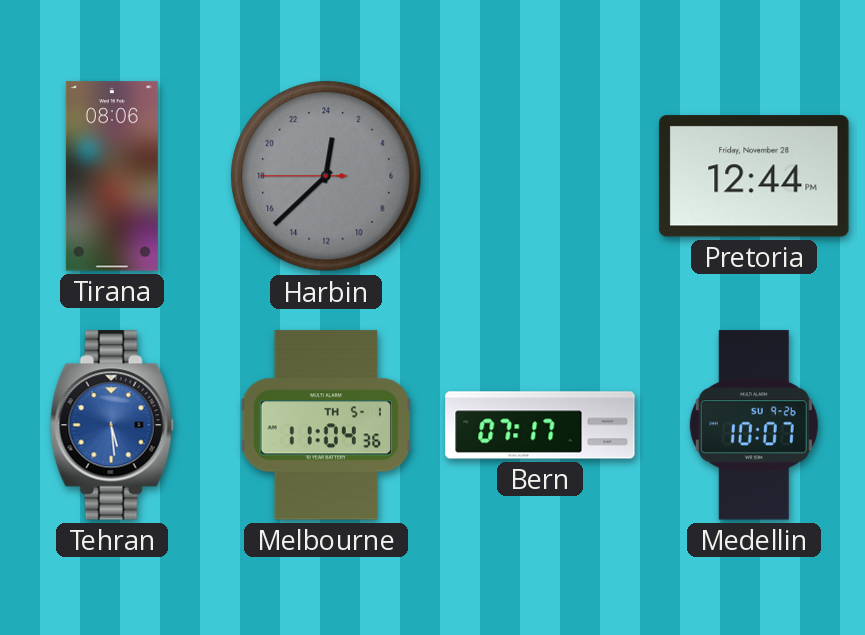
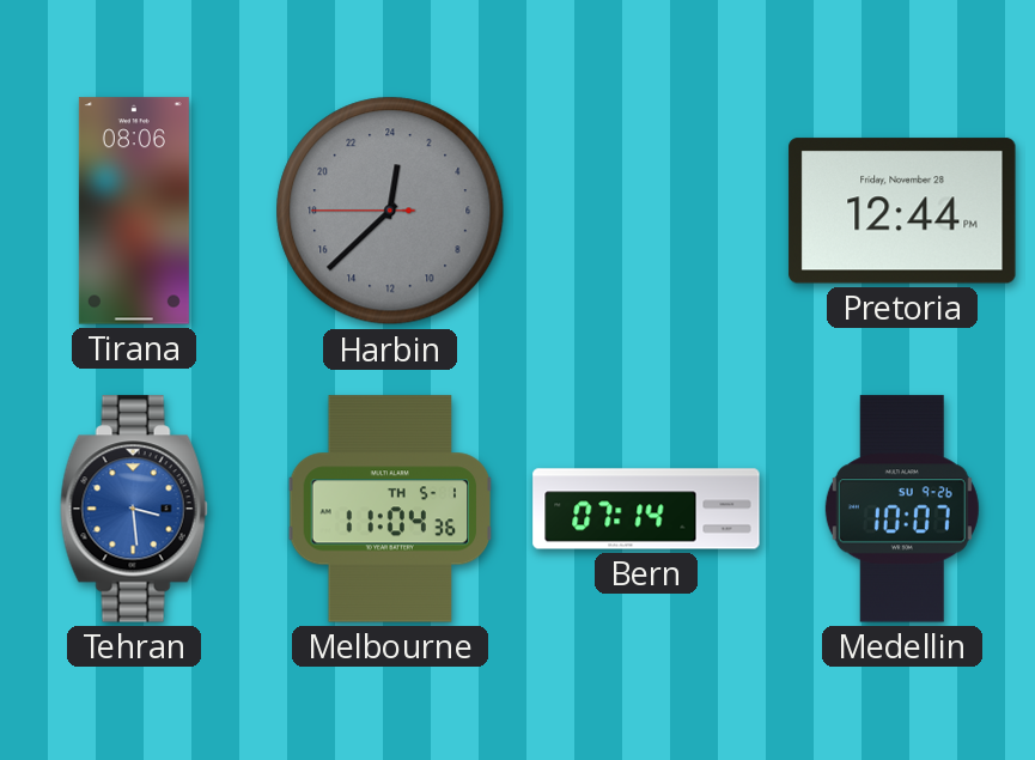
Tehran: 5:29 -> 3:29
Bern: 07:17 -> 07:14
